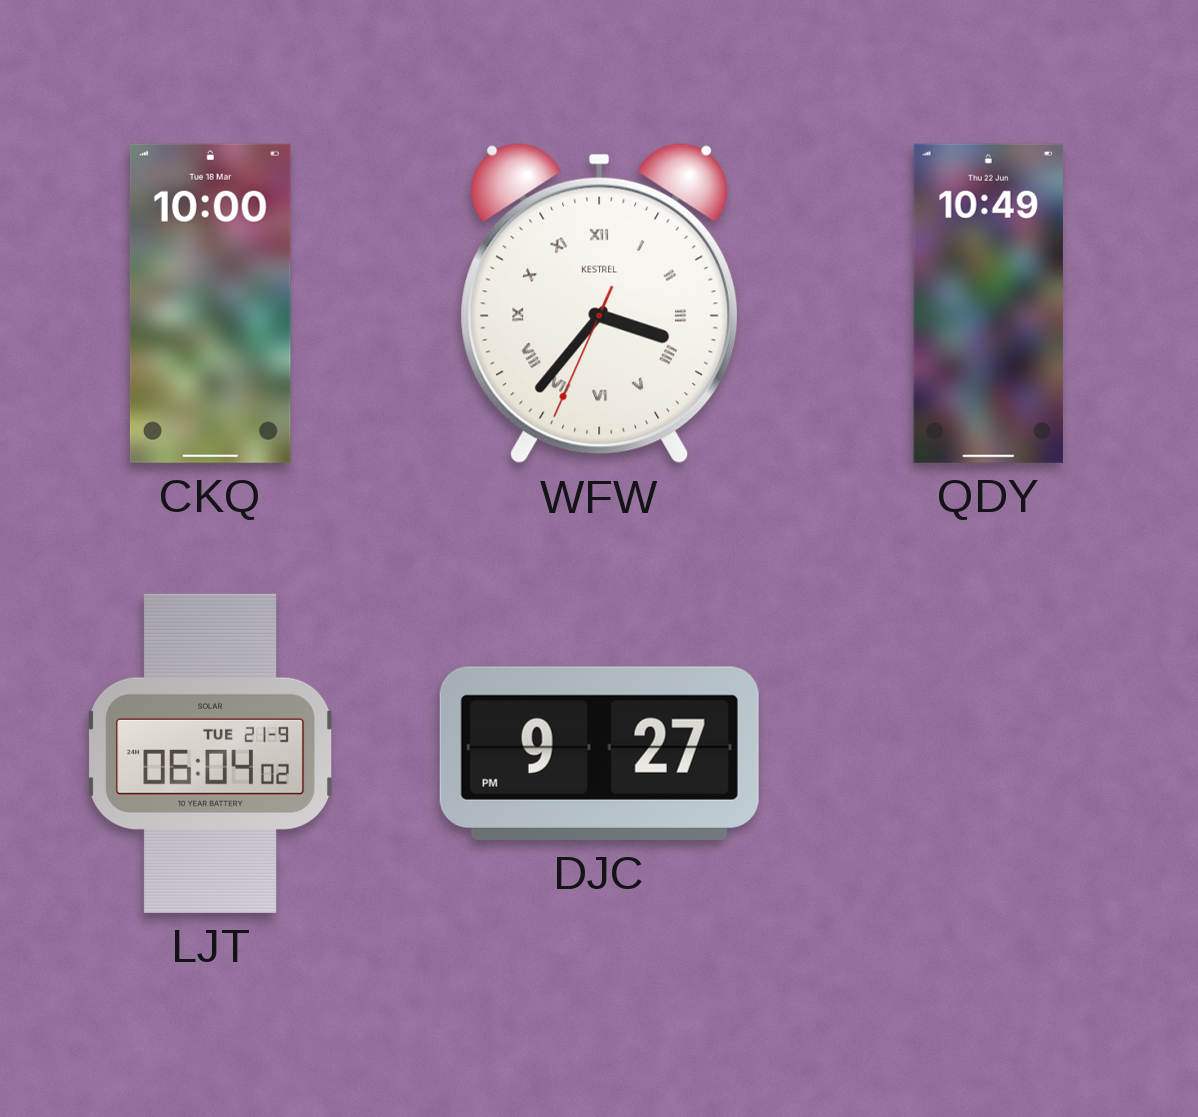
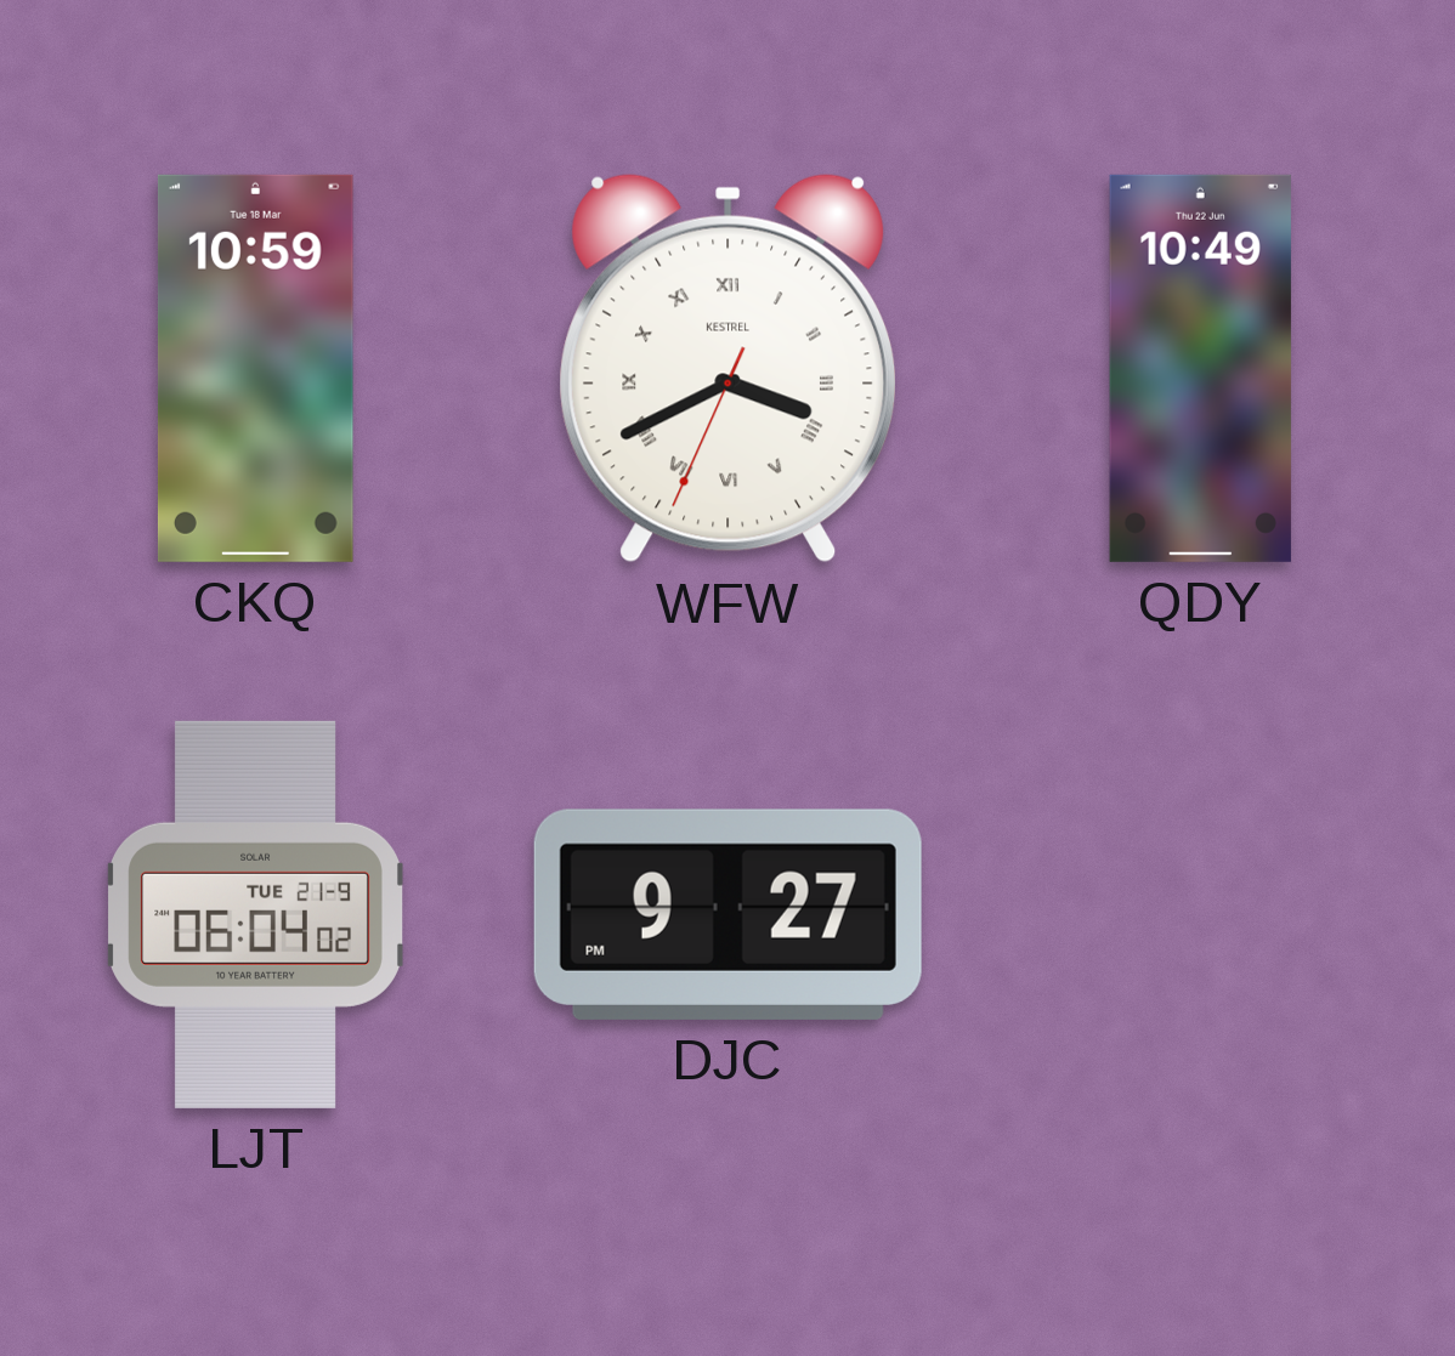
CKQ: 10:00 -> 10:59
WFW: 3:36 -> 3:40
